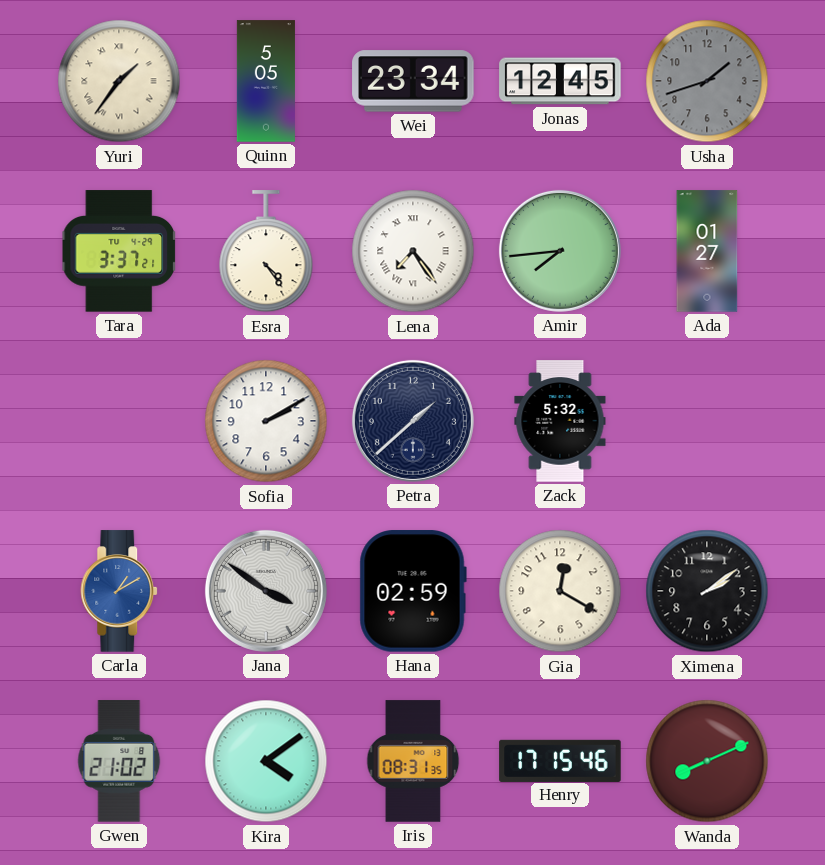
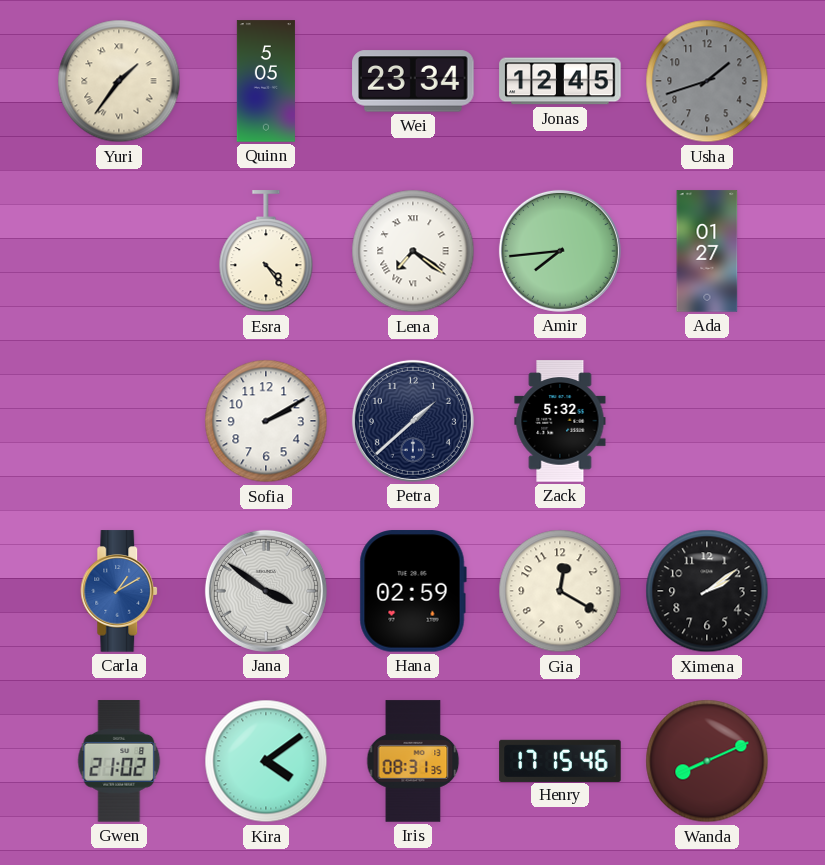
Tara: 3:37 -> none
Lena: 7:24 -> 7:21
